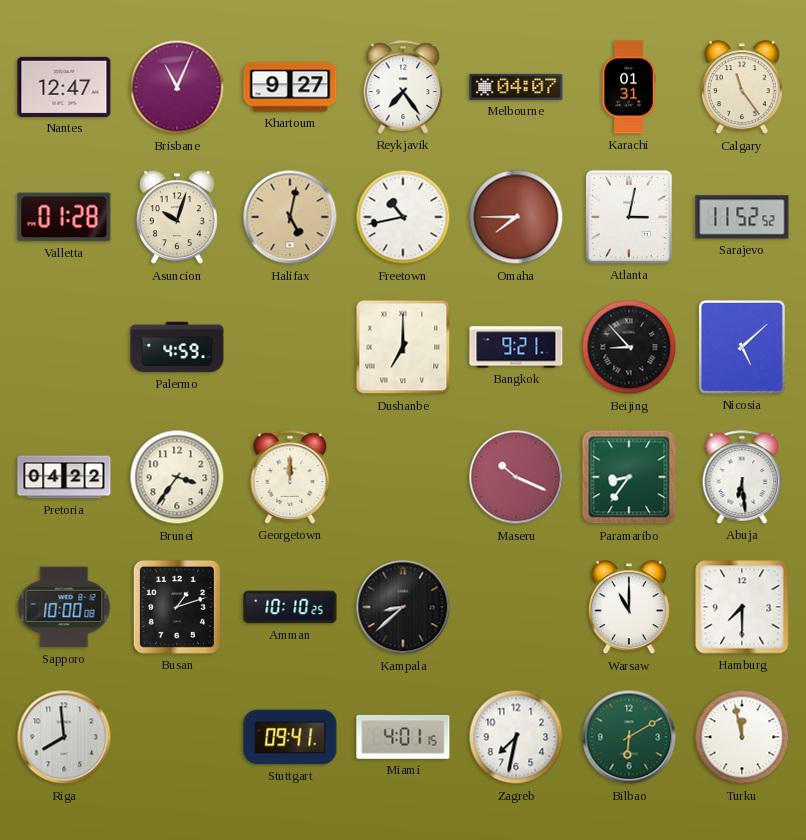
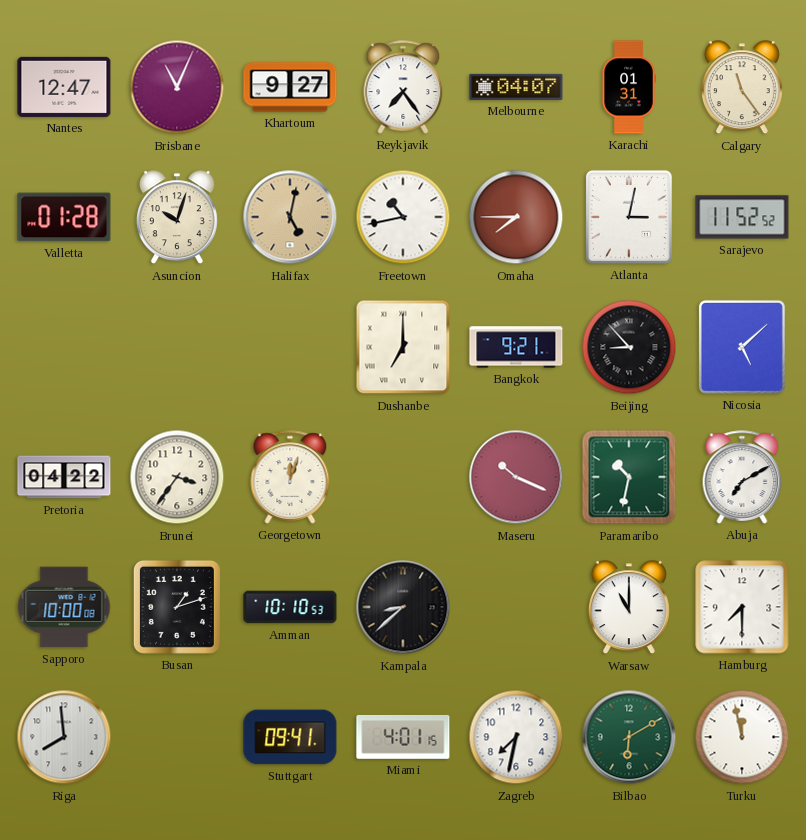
Palermo: 4:59 -> none
Georgetown: 12:00 -> 12:03
Paramaribo: 8:36 -> 10:32
Abuja: 6:29 -> 7:10
Amman: 10:10:25 -> 10:10:53
